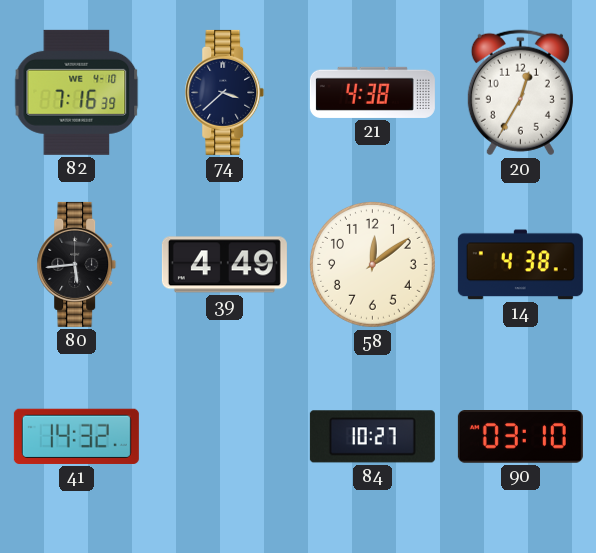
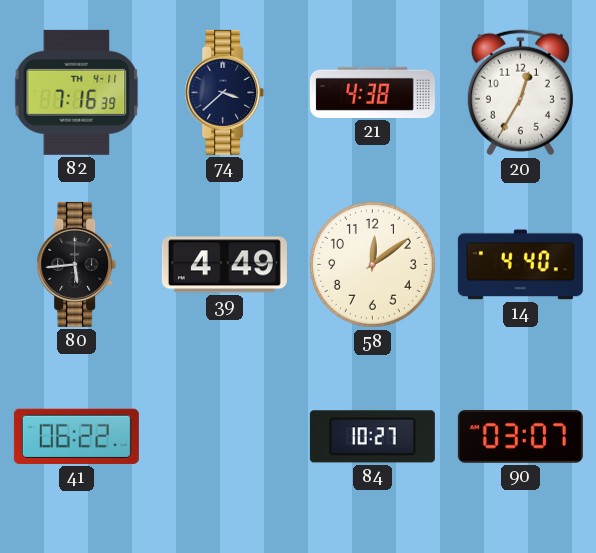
82 date: WE 4-10 -> TH 4-11
14: 4:38 -> 4:40
41: 14:32 -> 06:22
90: 03:10 -> 03:07
